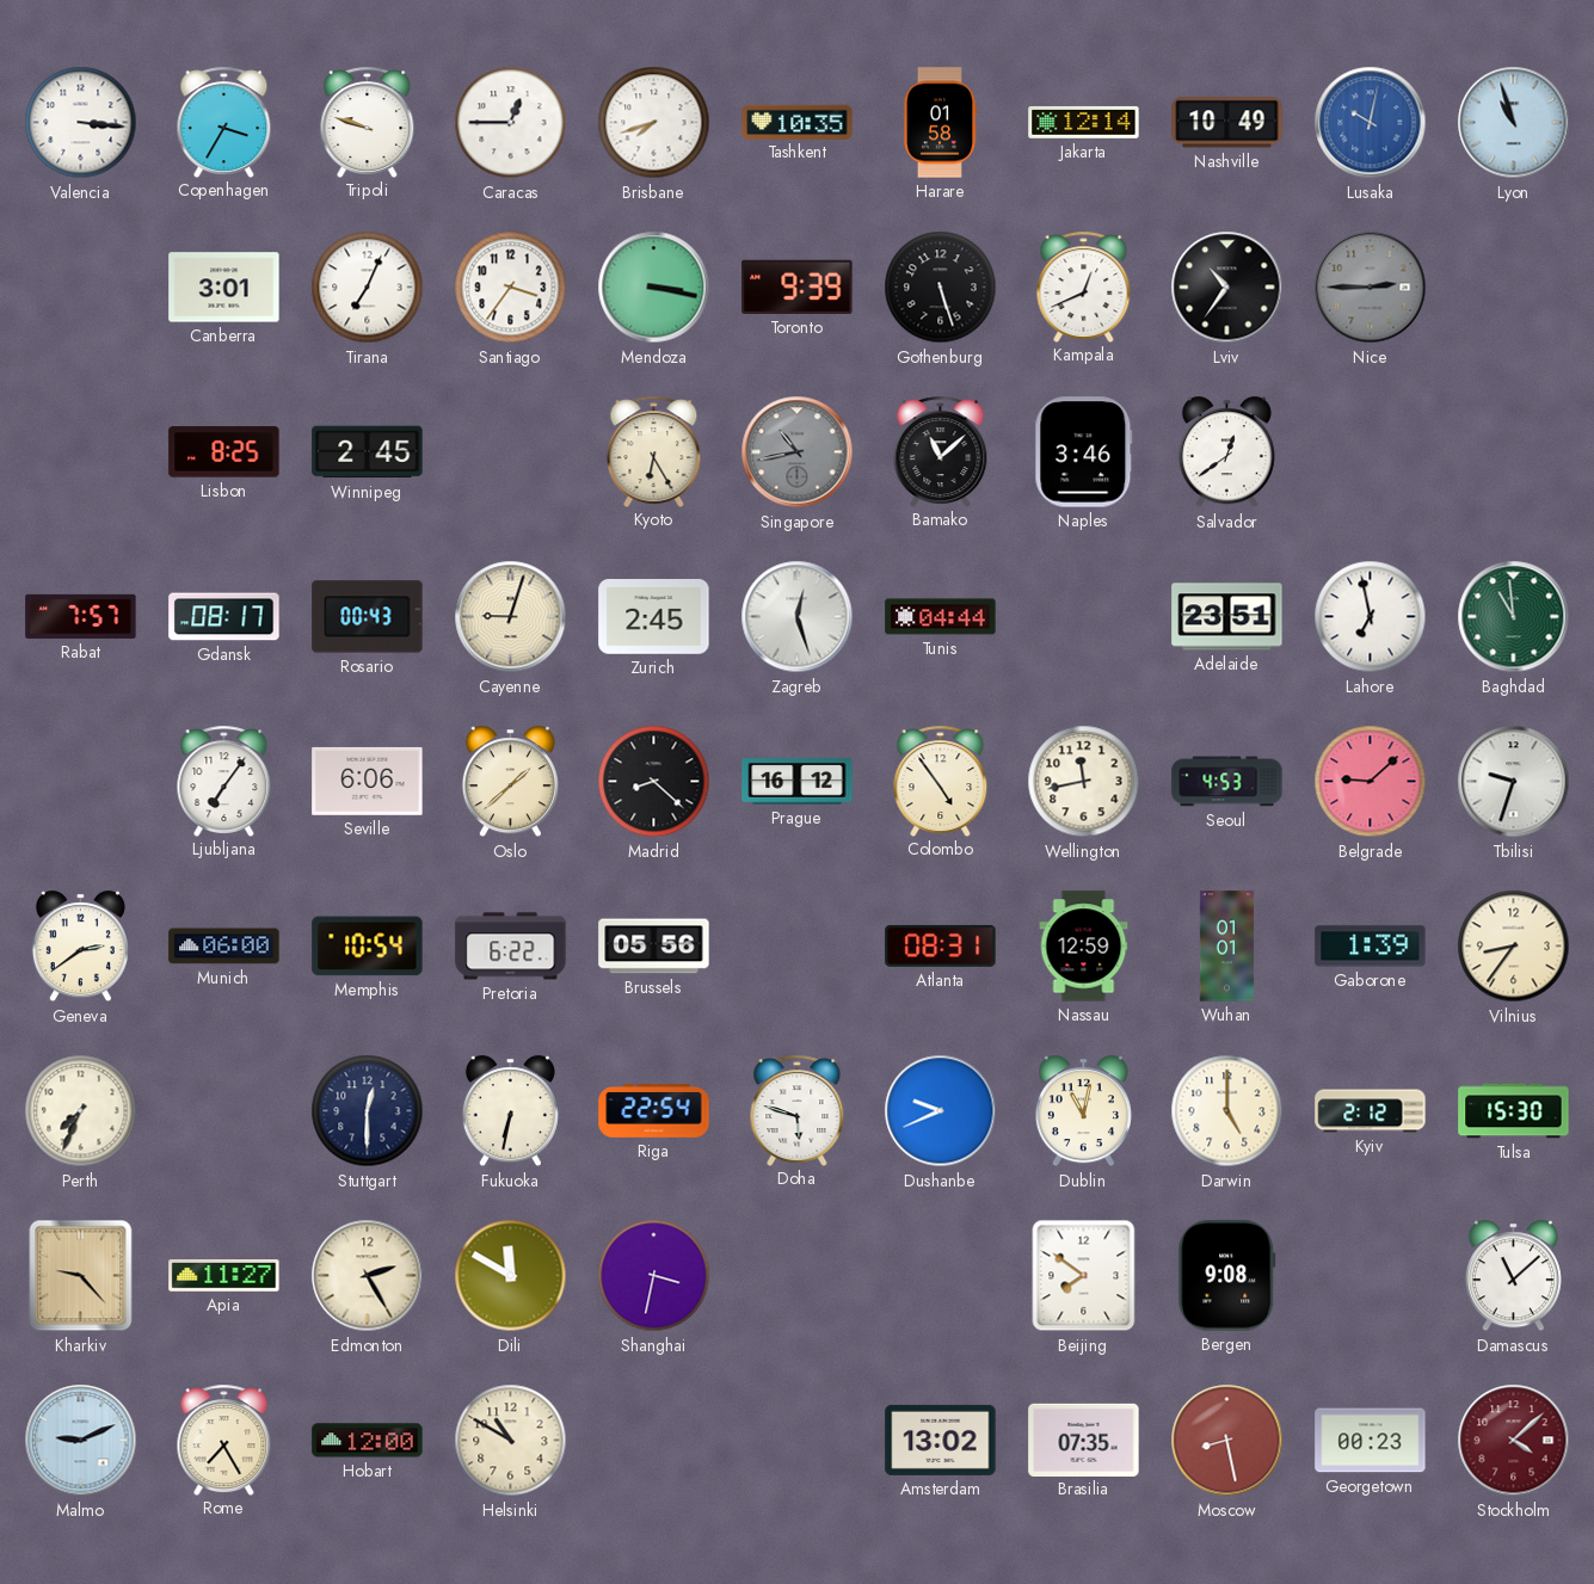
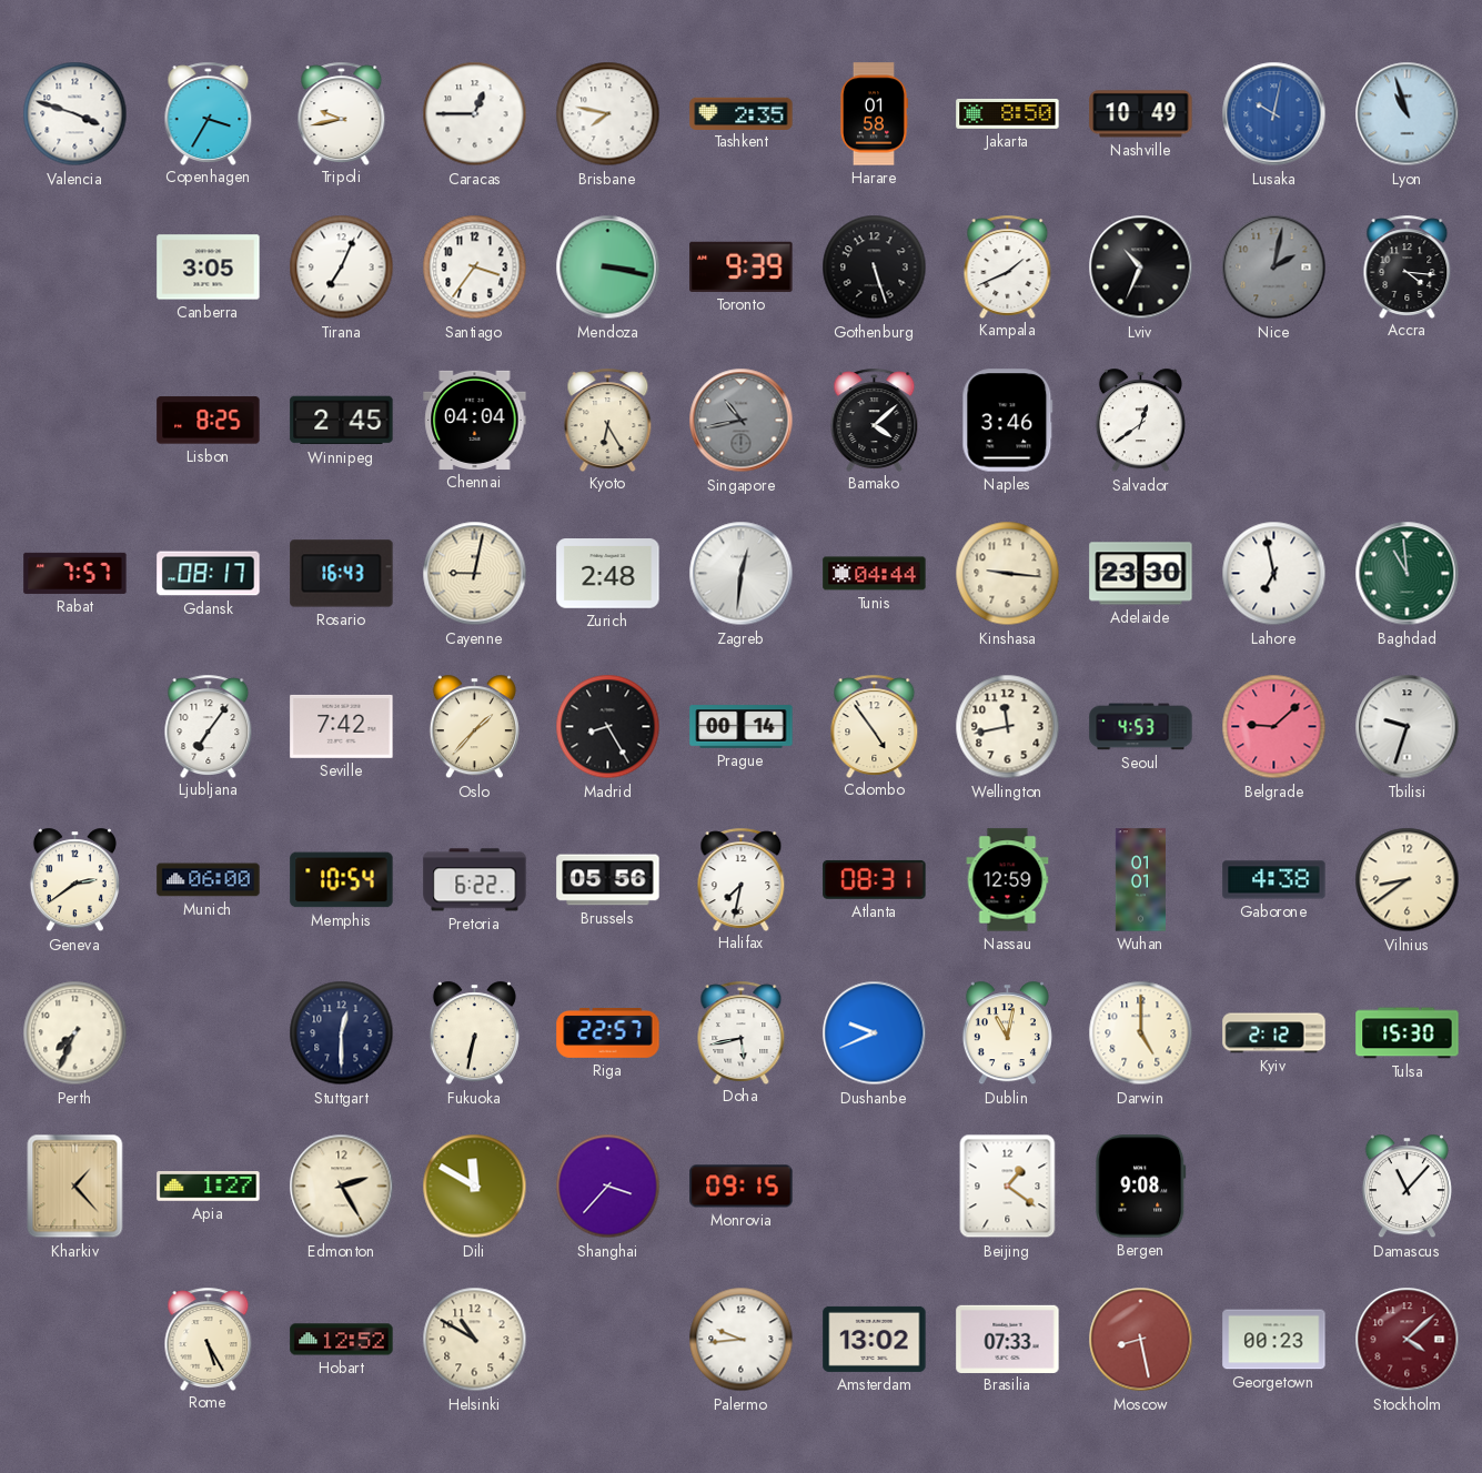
Valencia: 3:16 -> 3:48
Tripoli: 9:48 -> 9:43
Brisbane: 7:42 -> 7:47
Tashkent: 10:35 -> 2:35
Jakarta: 12:14 -> 8:50
Canberra: 3:01 -> 3:05
Kampala: 12:41 -> 1:41
Lviv: 10:36 -> 10:34
Nice: 2:45 -> 2:02
Accra: none -> 4:16
Chennai: none -> 04:04
Bamako: 11:08 -> 4:08
Rosario: 00:43 -> 16:43
Cayenne: 9:03 -> 9:02
Zurich: 2:45 -> 2:48
Zagreb: 12:27 -> 12:31
Kinshasa: none -> 9:16
Adelaide: 23:51 -> 23:30
Seville: 6:06 -> 7:42
Oslo: 1:38 -> 1:37
Madrid: 8:22 -> 8:25
Prague: 16:12 -> 00:14
Halifax: none -> 7:32
Gaborone: 1:39 -> 4:38
Vilnius: 8:36 -> 8:39
Riga: 22:54 -> 22:57
Doha: 5:48 -> 5:43
Kharkiv: 9:23 -> 1:23
Apia: 11:27 -> 1:27
Shanghai: 3:32 -> 3:37
Monrovia: none -> 09:15
Beijing: 7:51 -> 1:21
Damascus: 11:08 -> 11:07
Malmo: 9:11 -> none
Rome: 7:25 -> 5:25
Hobart: 12:00 -> 12:52
Palermo: none -> 9:44
Brasilia: 07:35 -> 07:33
